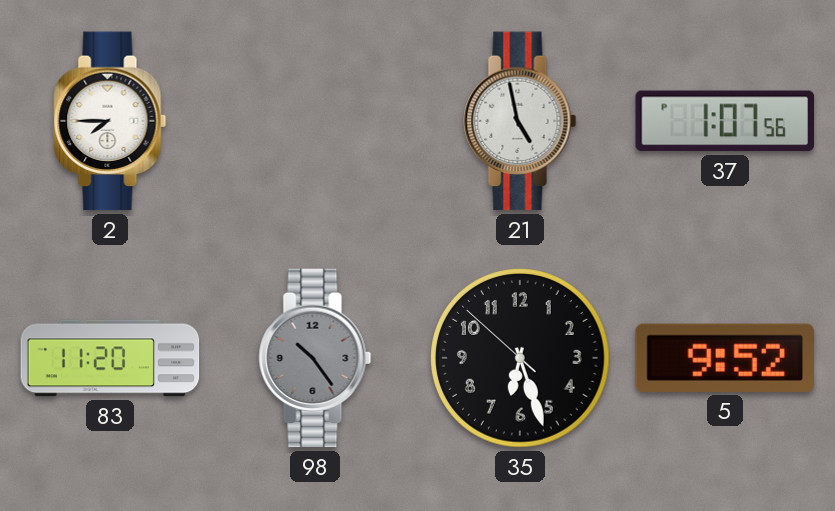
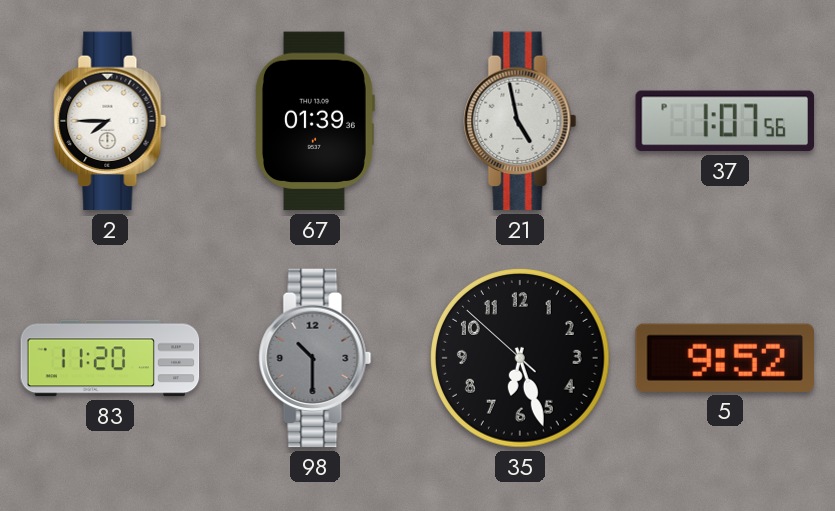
67: none -> 01:39
98: 10:24 -> 10:30
